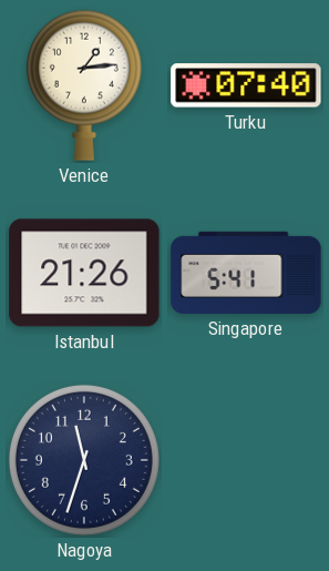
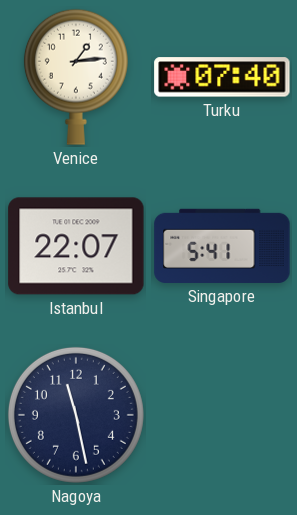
Istanbul: 21:26 -> 22:07
Nagoya: 11:33 -> 11:28
